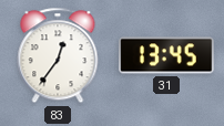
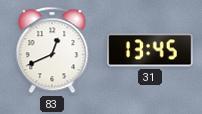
83: 12:36 -> 12:41
